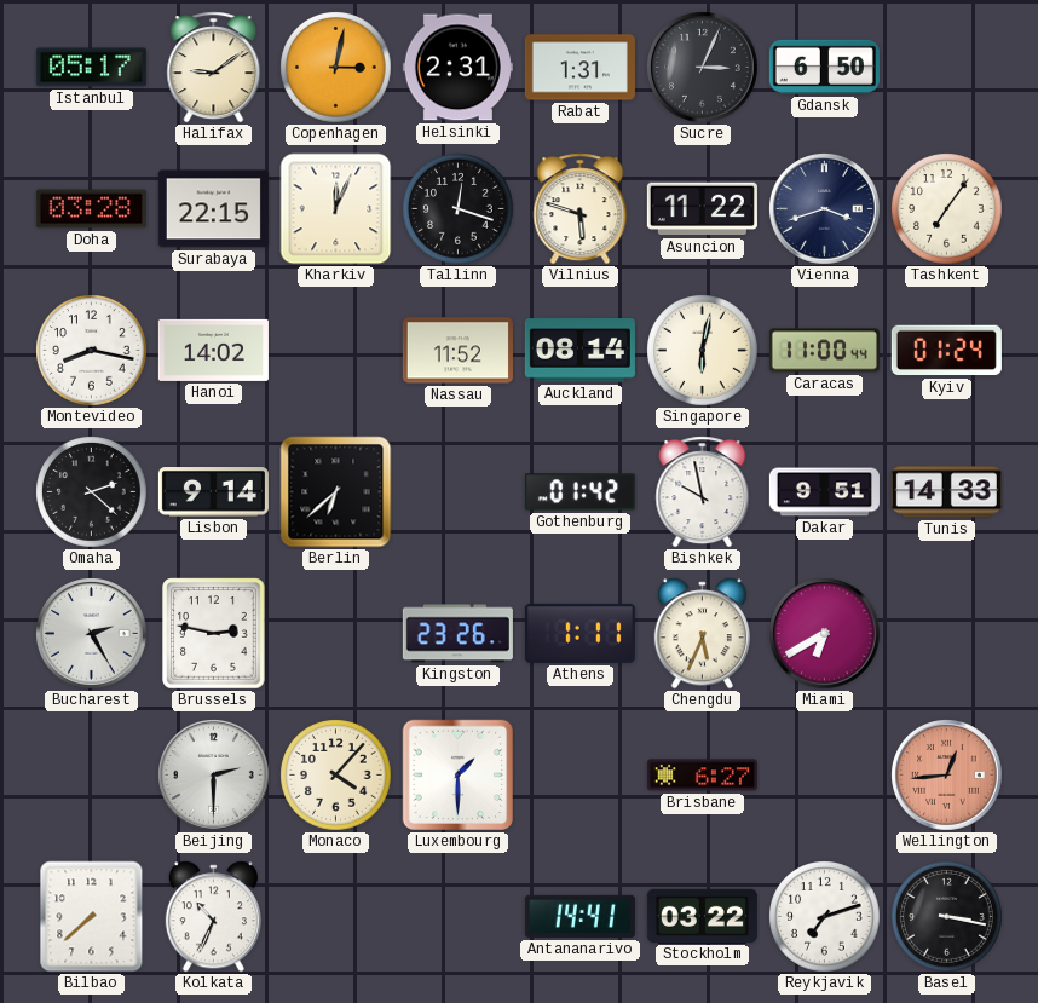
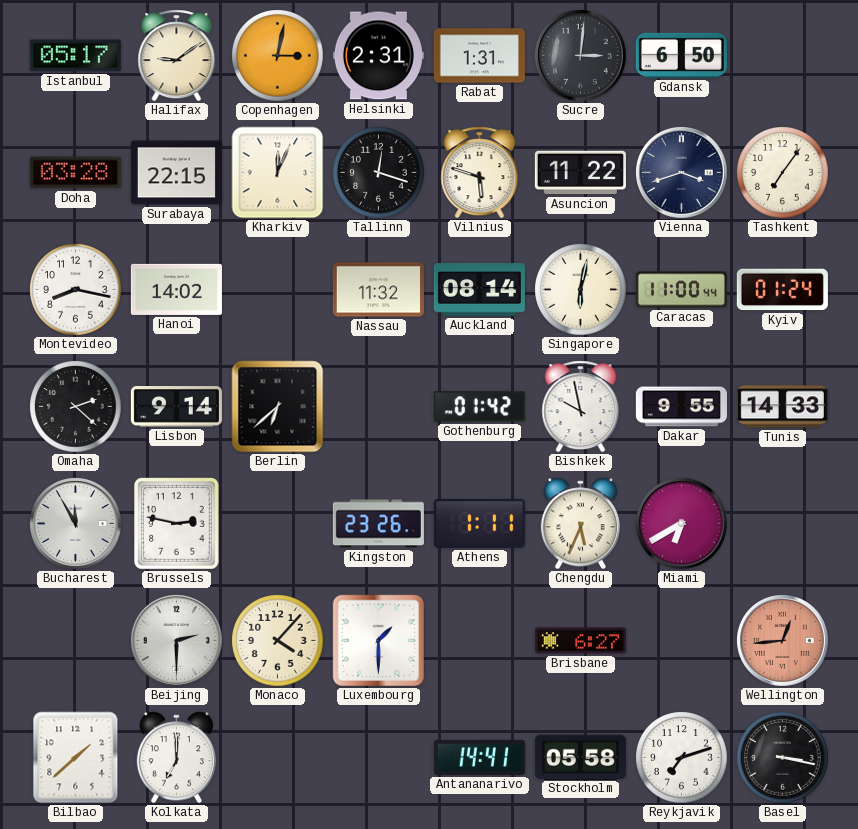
Sucre: 3:04 -> 3:01
Nassau: 11:52 -> 11:32
Dakar: 9:51 -> 9:55
Bucharest: 2:25 -> 11:55
Bilbao: 7:38 -> 1:38
Kolkata: 10:34 -> 7:00
Stockholm: 03:22 -> 05:58
